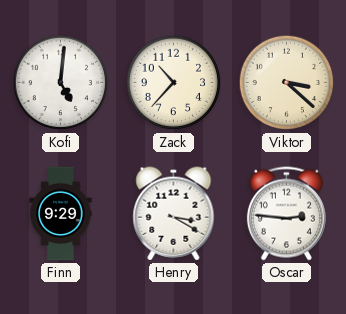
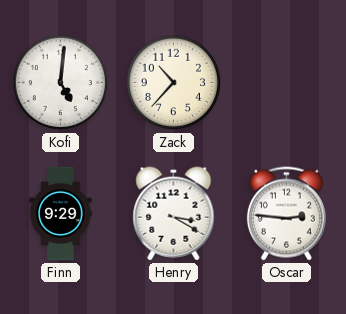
Viktor: 3:22 -> none
